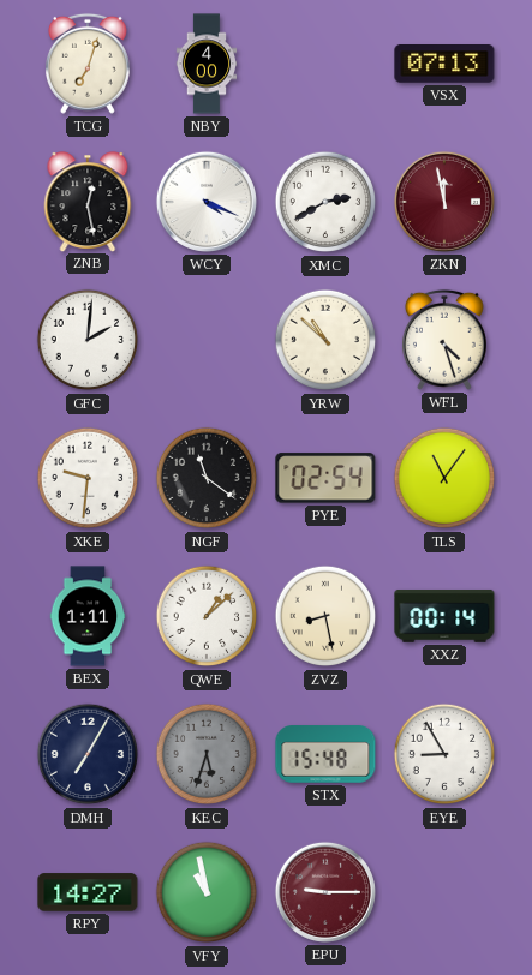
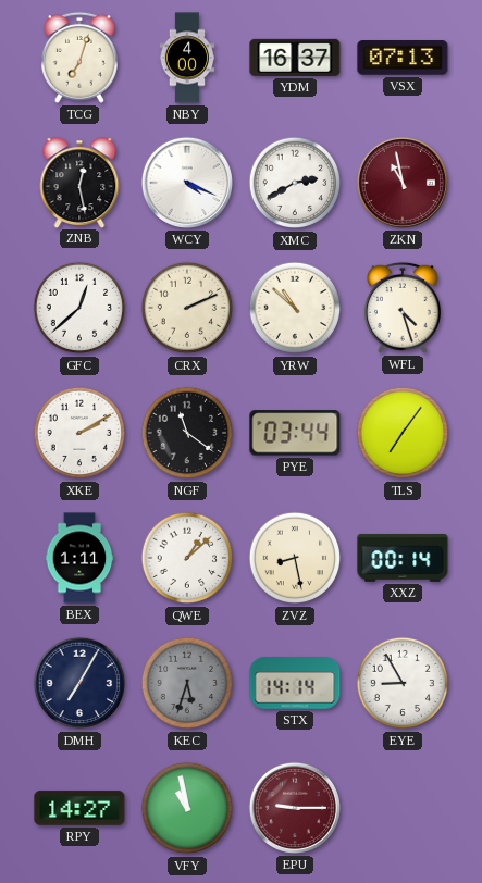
YDM: none -> 16:37
ZKN: 11:58 -> 10:58
GFC: 2:01 -> 12:38
CRX: none -> 2:11
XKE: 9:31 -> 2:10
PYE: 02:54 -> 03:44
TLS: 11:06 -> 7:06
STX: 15:48 -> 14:14
